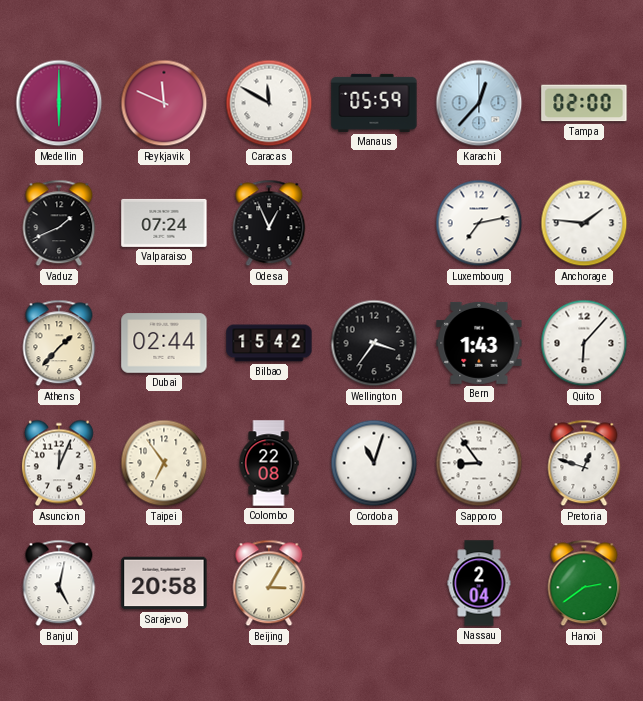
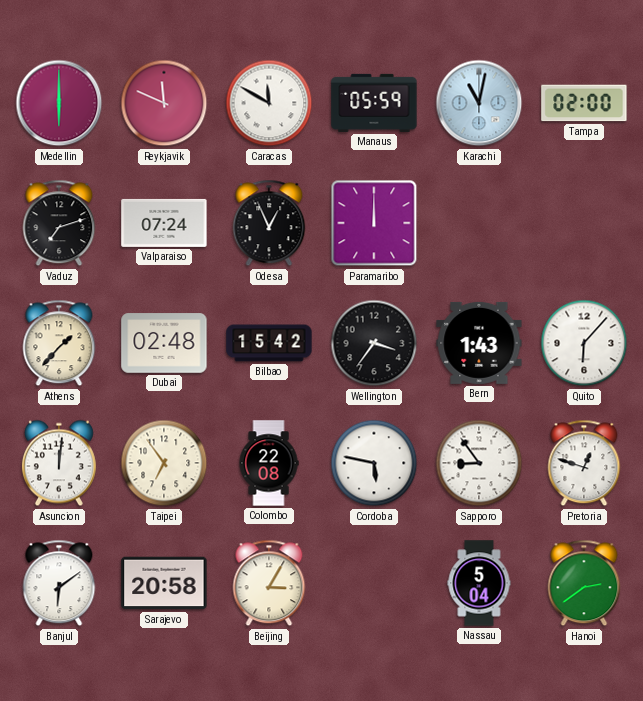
Karachi: 12:37 -> 11:02
Vaduz: 1:41 -> 7:12
Paramaribo: none -> 12:00
Luxembourg: 7:13 -> none
Anchorage: 1:46 -> none
Dubai: 02:44 -> 02:48
Asuncion: 12:04 -> 12:01
Cordoba: 11:03 -> 5:47
Banjul: 5:02 -> 6:09
Nassau: 2:04 -> 5:04
